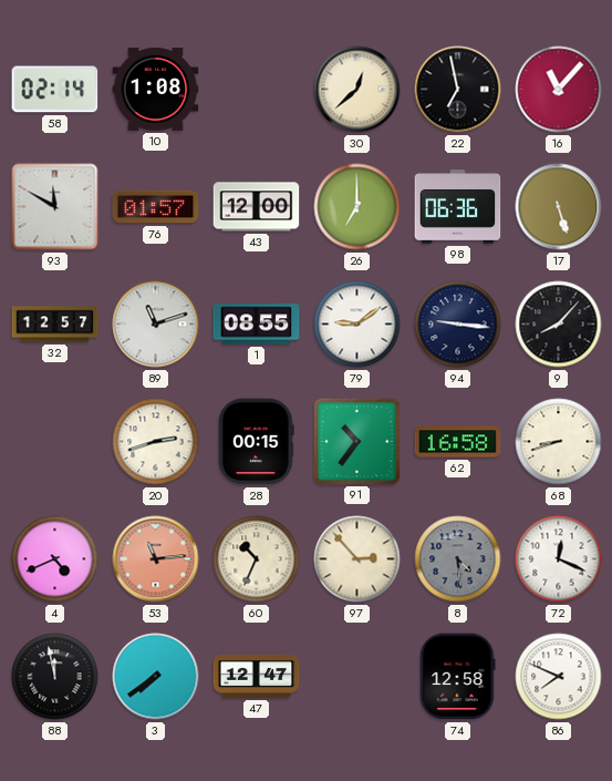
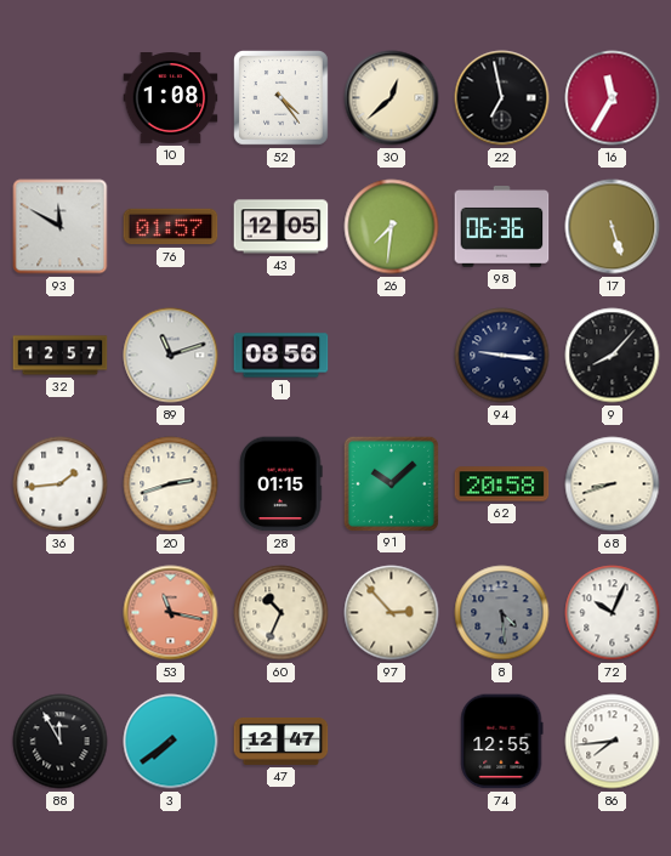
58: 02:14 -> none
52: none -> 4:24
16: 11:07 -> 11:35
43: 12:00 -> 12:05
26: 7:00 -> 7:31
1: 08:55 -> 08:56
79: 9:09 -> none
36: none -> 1:44
28: 00:15 -> 01:15
91: 10:36 -> 10:08
62: 16:58 -> 20:58
4: 4:41 -> none
53: 11:14 -> 11:17
72: 12:19 -> 10:04
88: 11:58 -> 11:55
74: 12:58 -> 12:55
86: 7:49 -> 7:44
